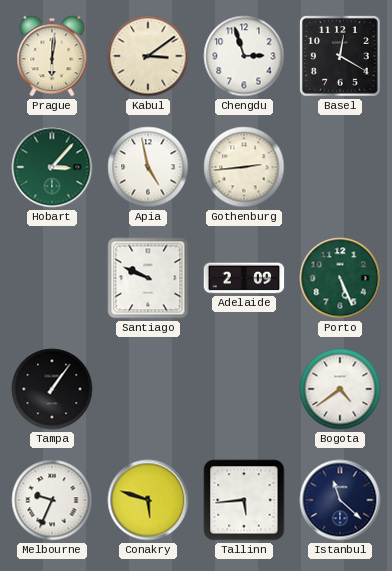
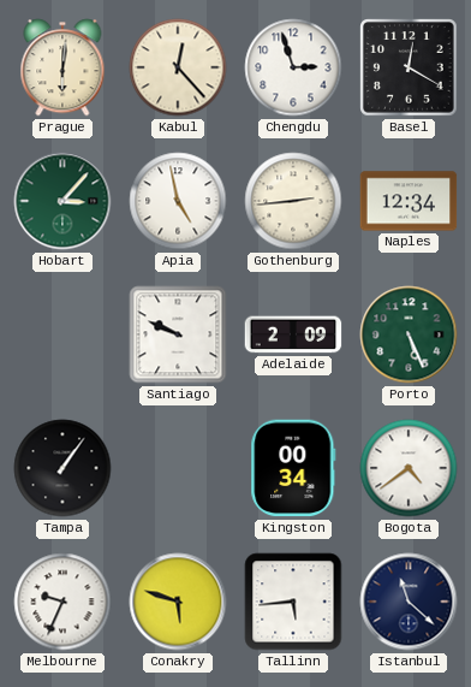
Kabul: 3:09 -> 12:23
Naples: none -> 12:34
Kingston: none -> 00:34
